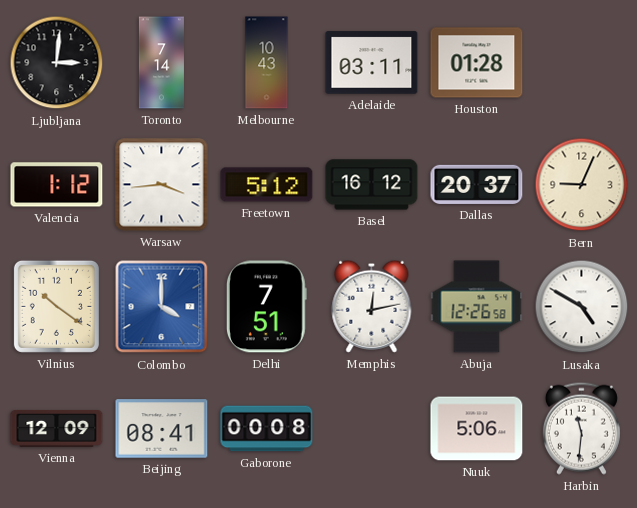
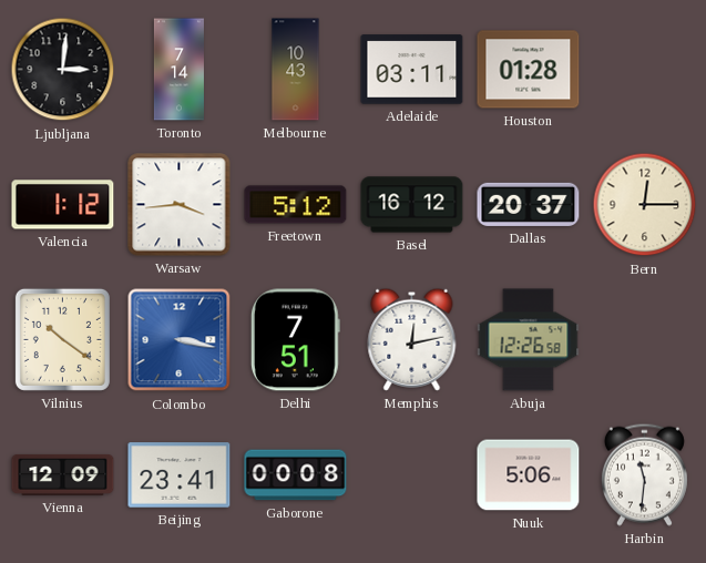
Bern: 9:04 -> 12:15
Colombo: 4:00 -> 3:17
Lusaka: 4:50 -> none
Beijing: 08:41 -> 23:41
